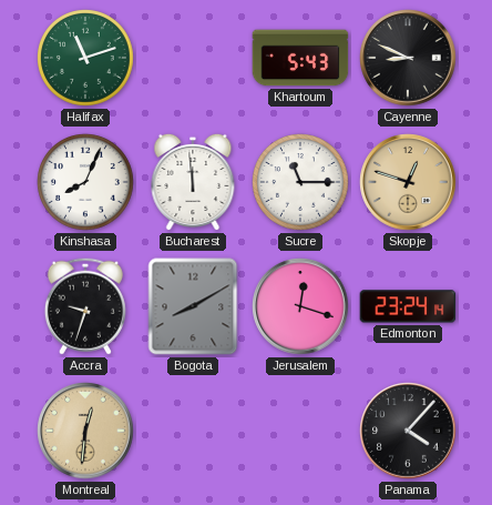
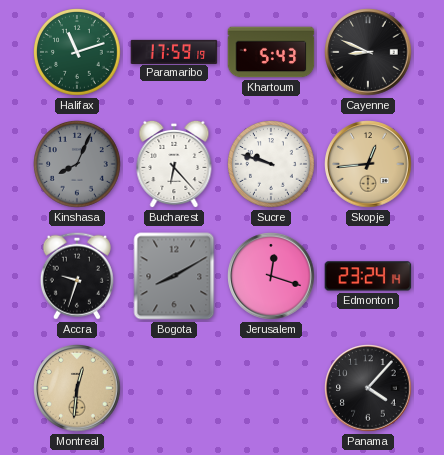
Paramaribo: none -> 17:59
Kinshasa dial: white -> grey
Bucharest: 11:59 -> 6:23
Sucre: 11:15 -> 9:48
Skopje: 12:48 -> 12:44
